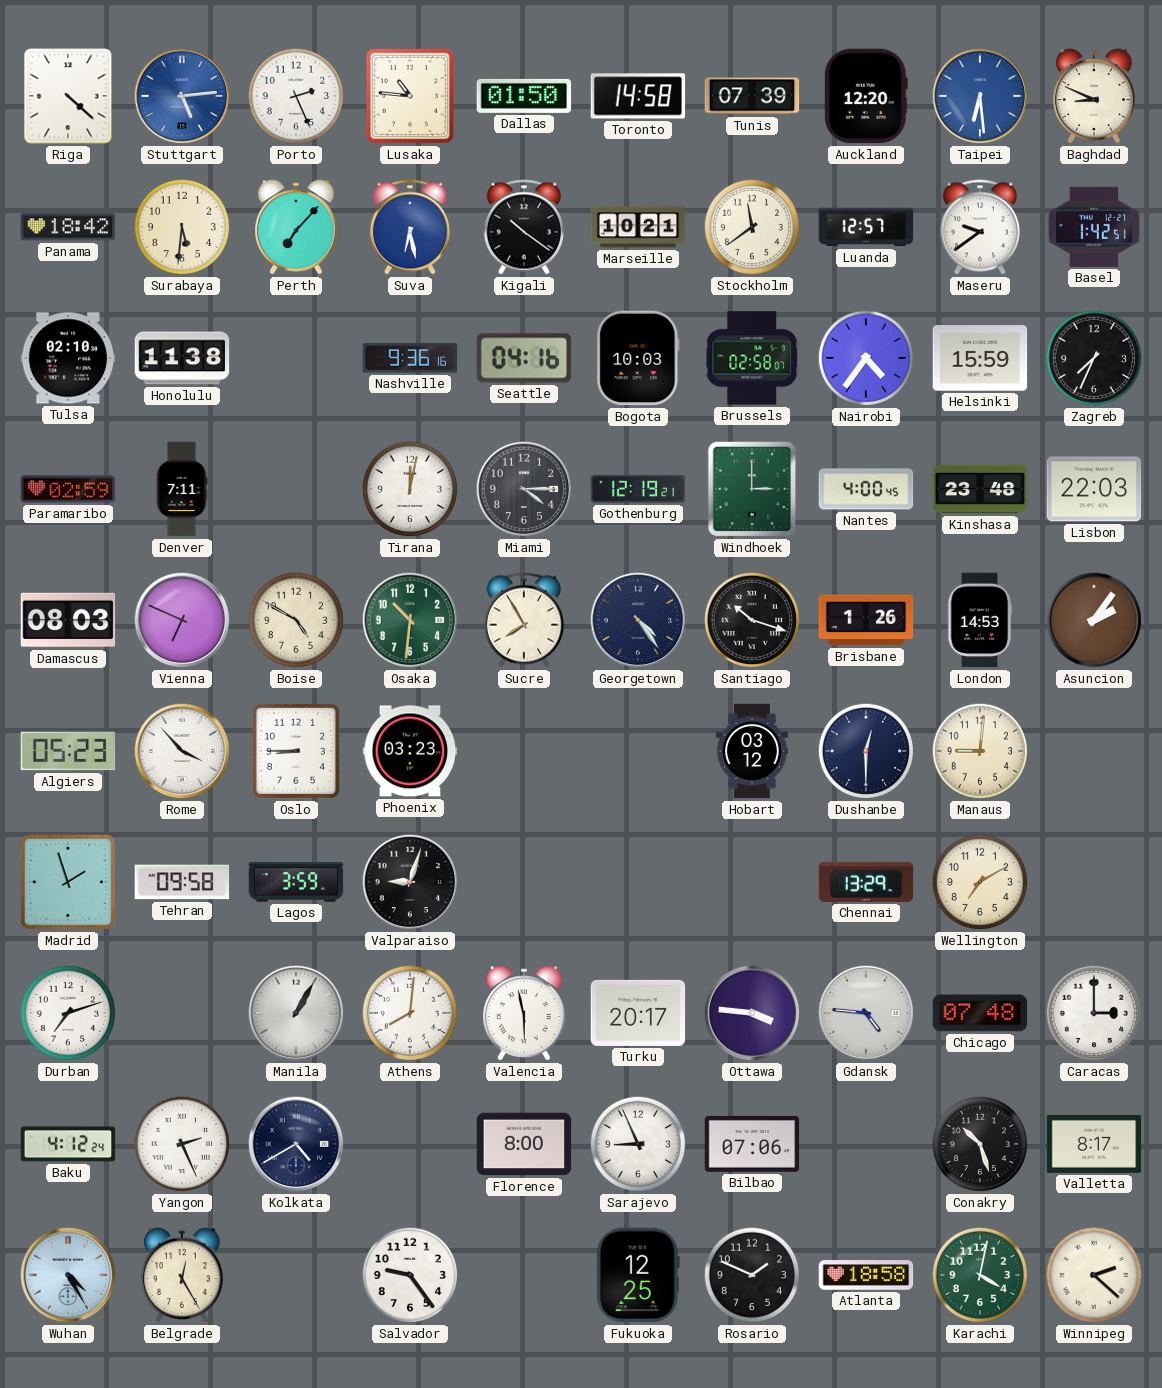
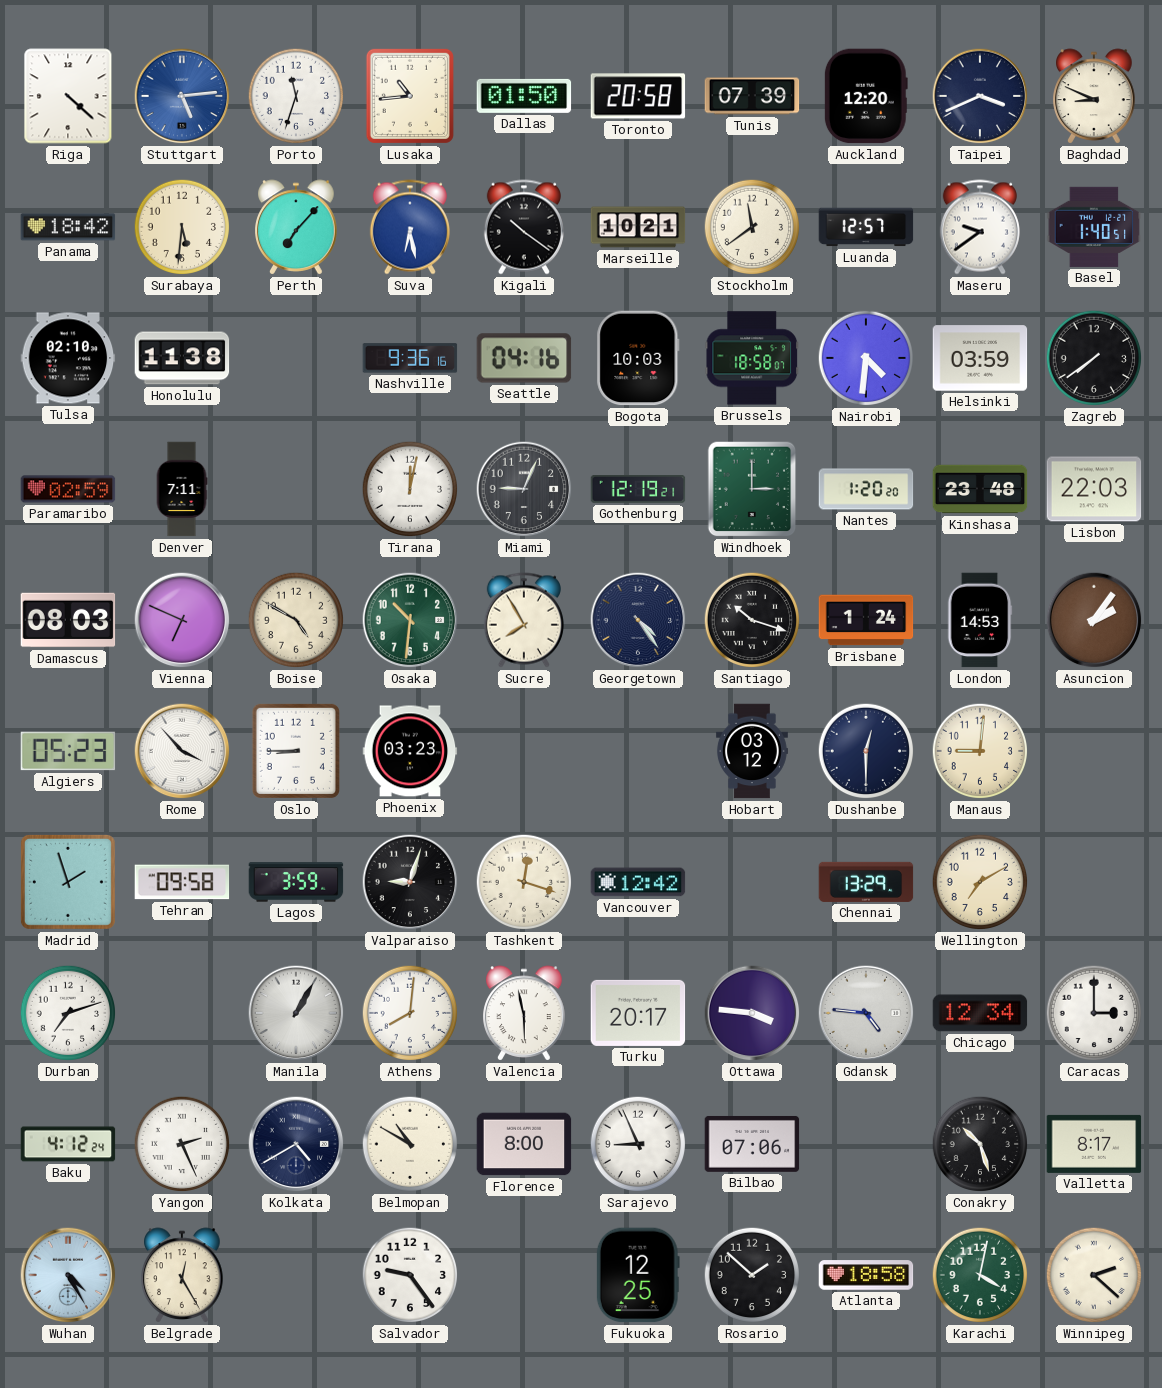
Porto: 2:26 -> 11:33
Lusaka: 10:46 -> 10:44
Toronto: 14:58 -> 20:58
Taipei: 6:29 -> 3:41
Taipei dial: blue -> navy
Basel: 1:42 -> 1:40
Brussels: 02:58 -> 18:58
Nairobi: 4:36 -> 4:31
Helsinki: 15:59 -> 03:59
Zagreb: 7:34 -> 7:39
Miami: 4:15 -> 9:04
Nantes: 4:00 -> 1:20
Brisbane: 1:26 -> 1:24
Tashkent: none -> 12:18
Vancouver: none -> 12:42
Chicago: 07:48 -> 12:34
Belmopan: none -> 10:50
Rosario: 1:49 -> 1:52
